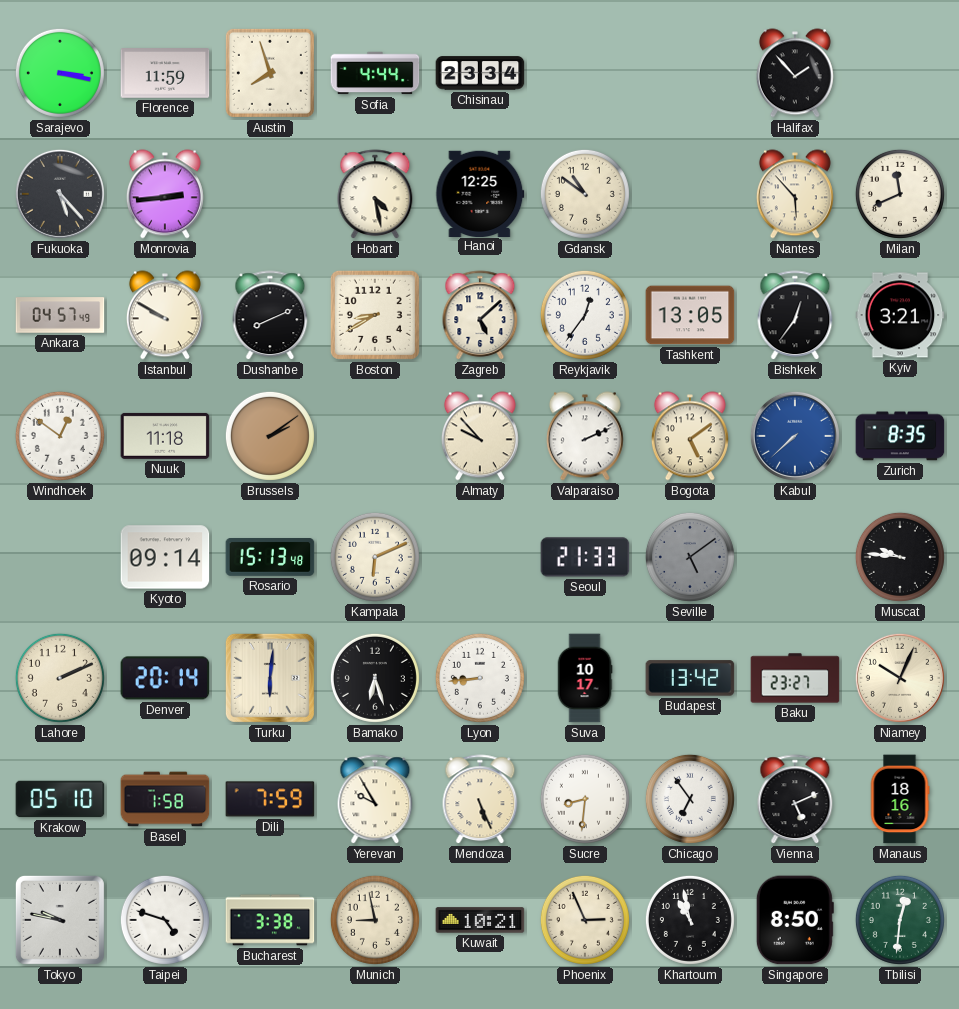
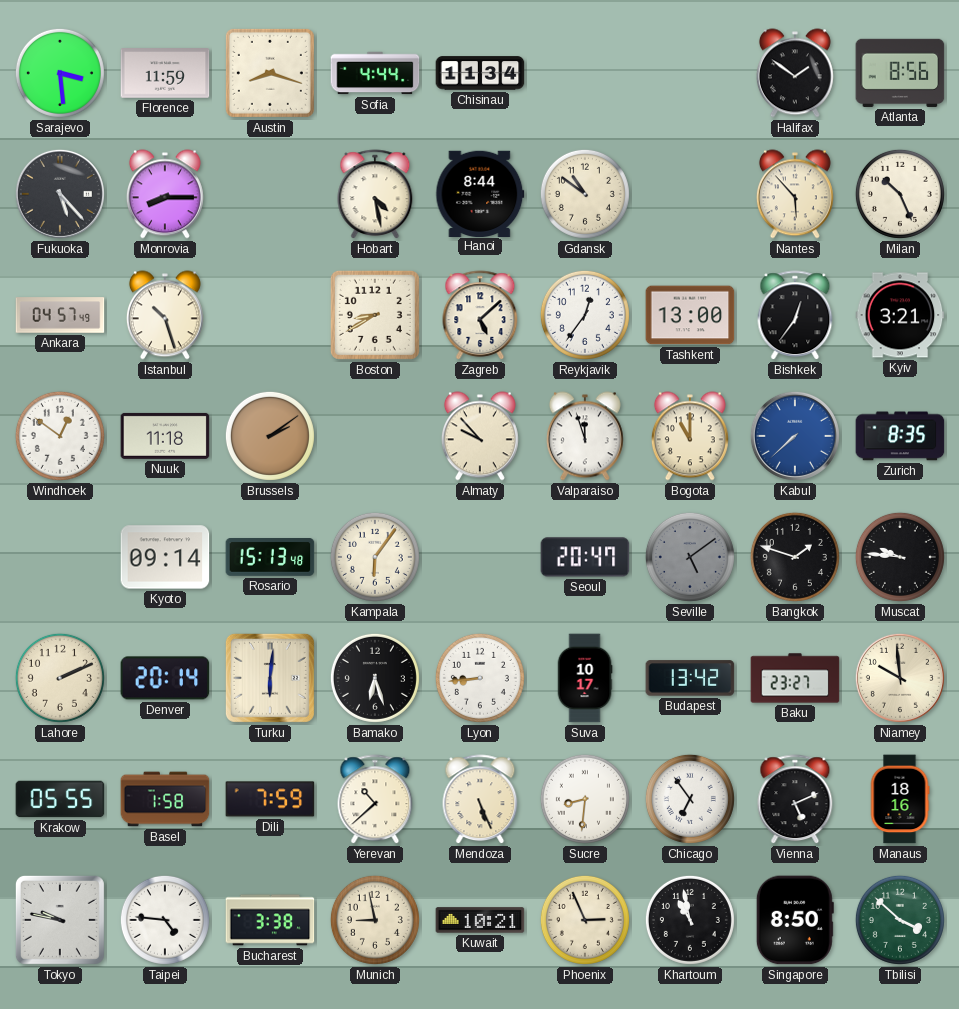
Sarajevo: 3:17 -> 3:29
Austin: 7:57 -> 8:18
Chisinau: 23:34 -> 11:34
Halifax: 1:53 -> 1:51
Atlanta: none -> 8:56
Monrovia: 2:44 -> 8:15
Hanoi: 12:25 -> 8:44
Milan: 11:41 -> 10:26
Istanbul: 9:50 -> 10:27
Dushanbe: 8:11 -> none
Tashkent: 13:05 -> 13:00
Valparaiso: 2:11 -> 11:57
Bogota: 5:09 -> 11:00
Kampala: 6:11 -> 6:06
Seoul: 21:33 -> 20:47
Bangkok: none -> 1:48
Niamey: 10:04 -> 9:59
Krakow: 05:10 -> 05:55
Yerevan: 9:55 -> 10:38
Taipei: 4:48 -> 4:46
Tbilisi: 12:31 -> 3:52
